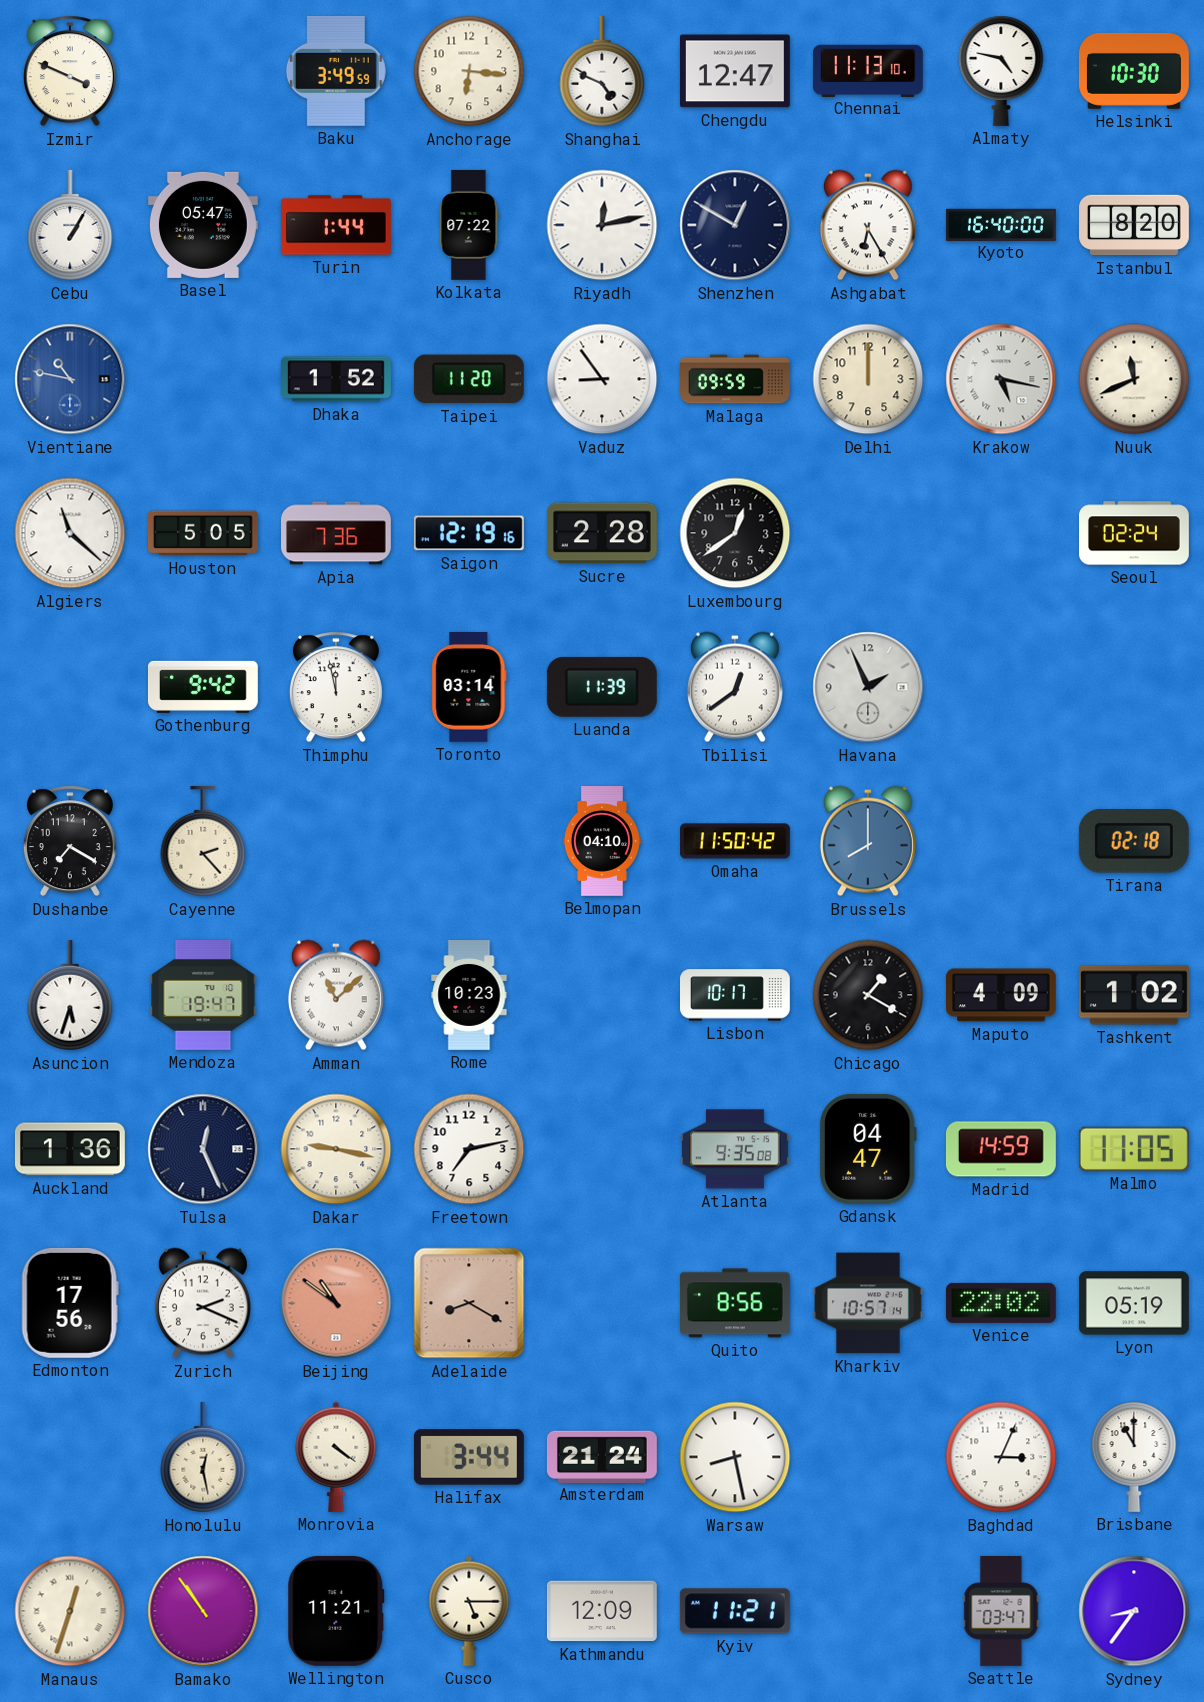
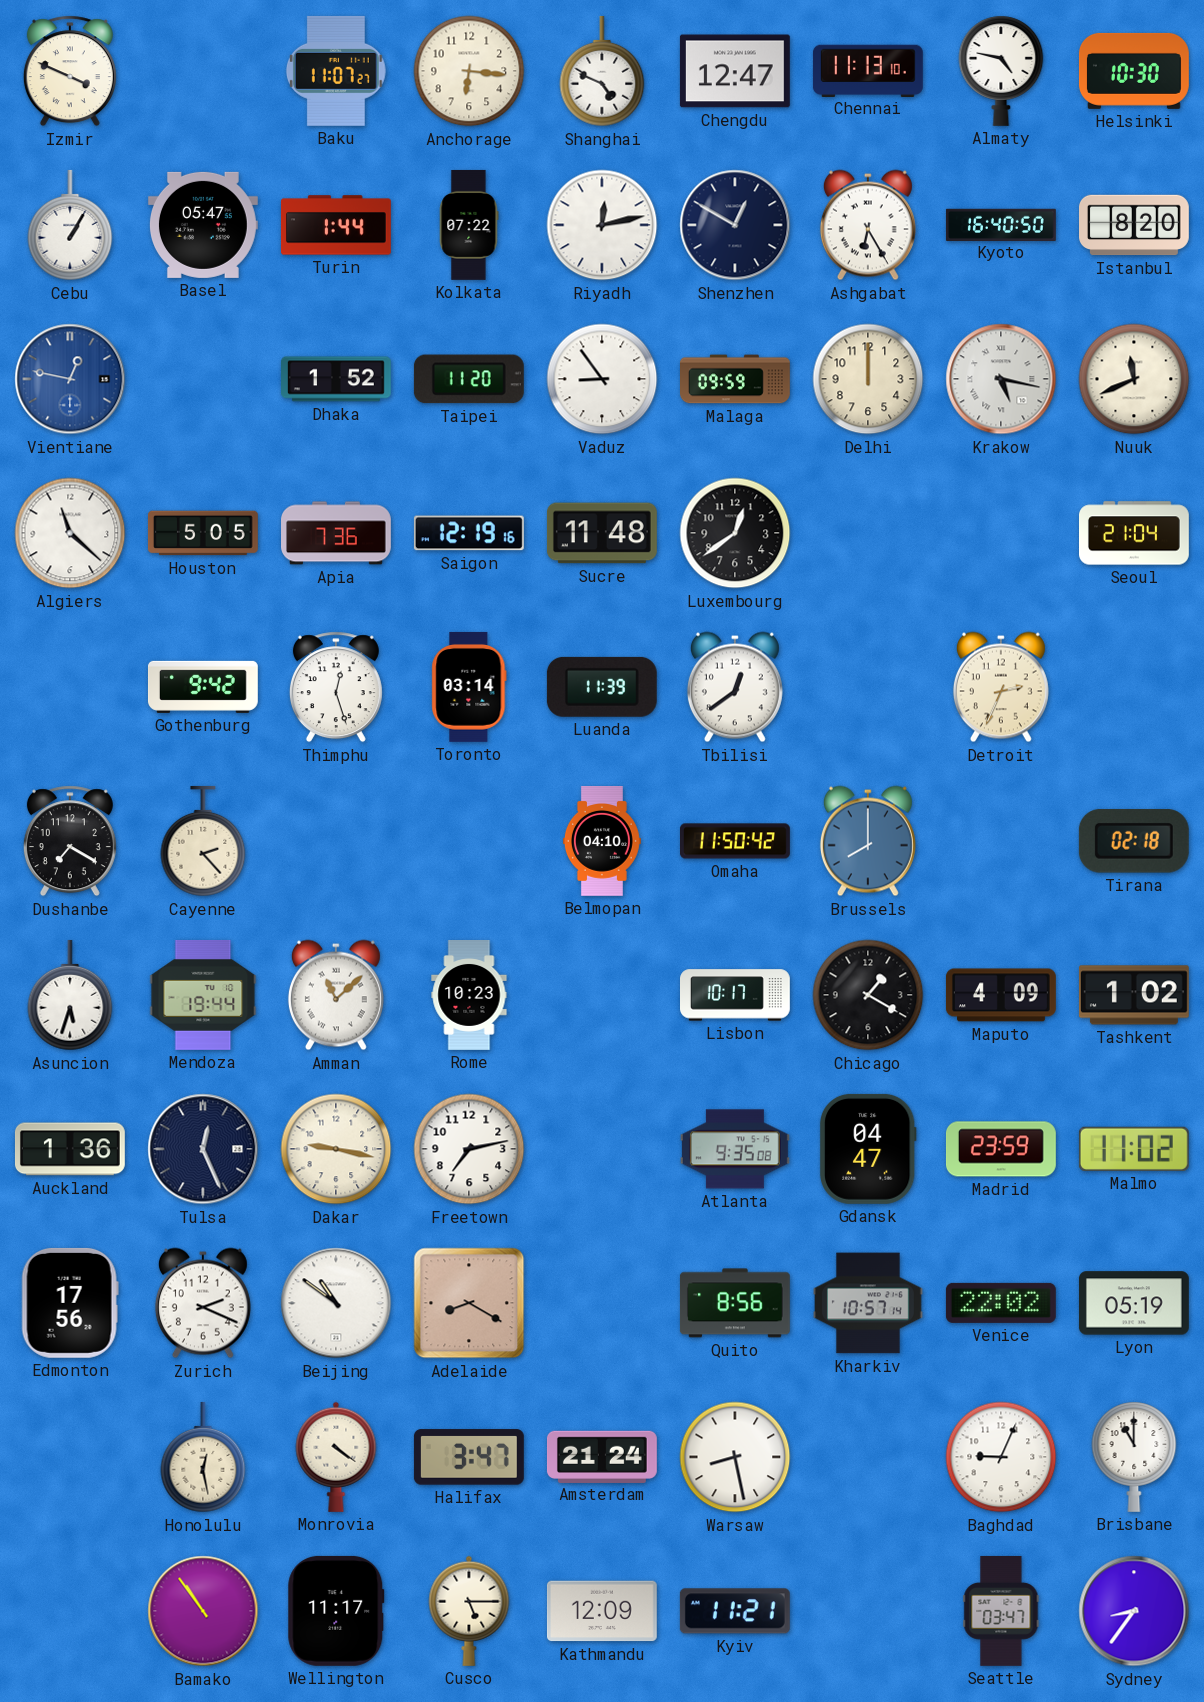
Baku: 3:49 -> 11:07
Kyoto: 16:40:00 -> 16:40:50
Vientiane: 10:47 -> 12:47
Sucre: 2:28 -> 11:48
Seoul: 02:24 -> 21:04
Thimphu: 11:58 -> 12:27
Havana: 1:56 -> none
Detroit: none -> 2:34
Mendoza: 19:47 -> 19:44
Madrid: 14:59 -> 23:59
Malmo: 11:05 -> 11:02
Beijing dial: salmon -> white
Halifax: 3:44 -> 3:47
Baghdad: 3:04 -> 9:04
Manaus: 12:33 -> none
Wellington: 11:21 -> 11:17
